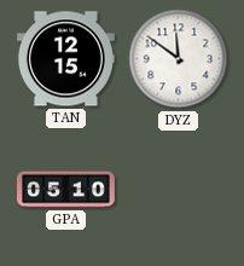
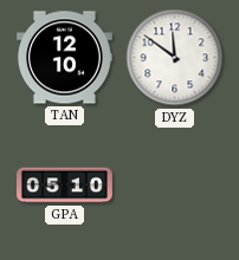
TAN: 12:15 -> 12:10
